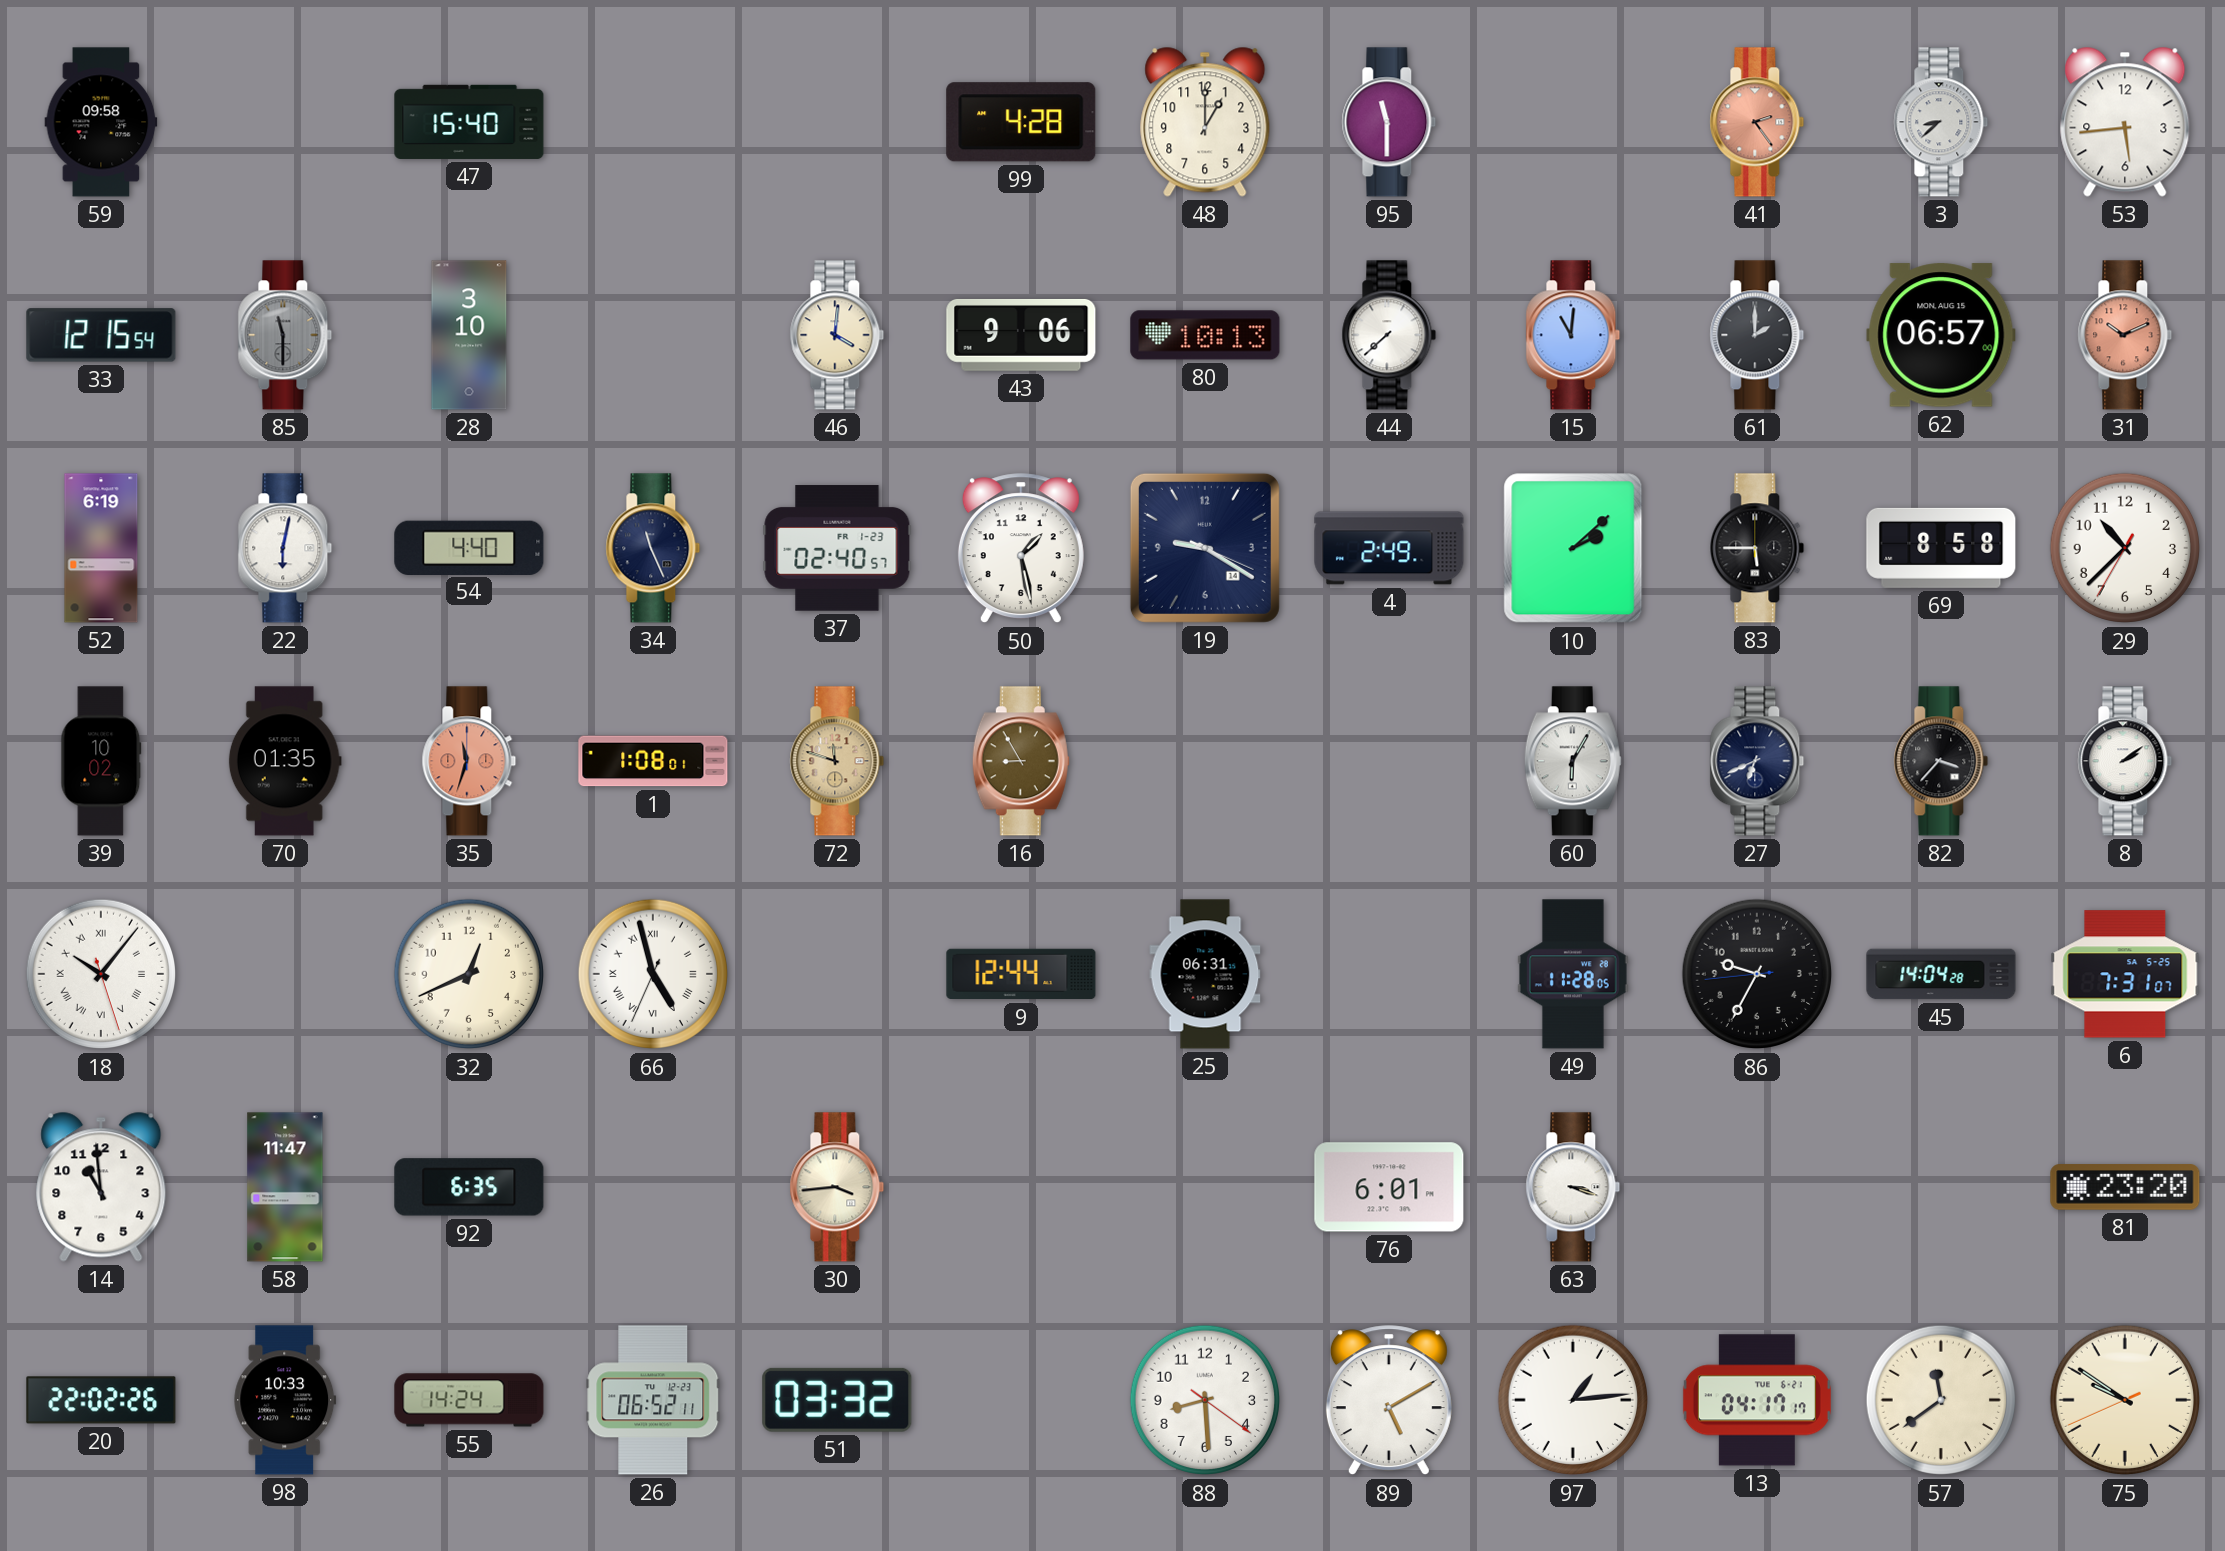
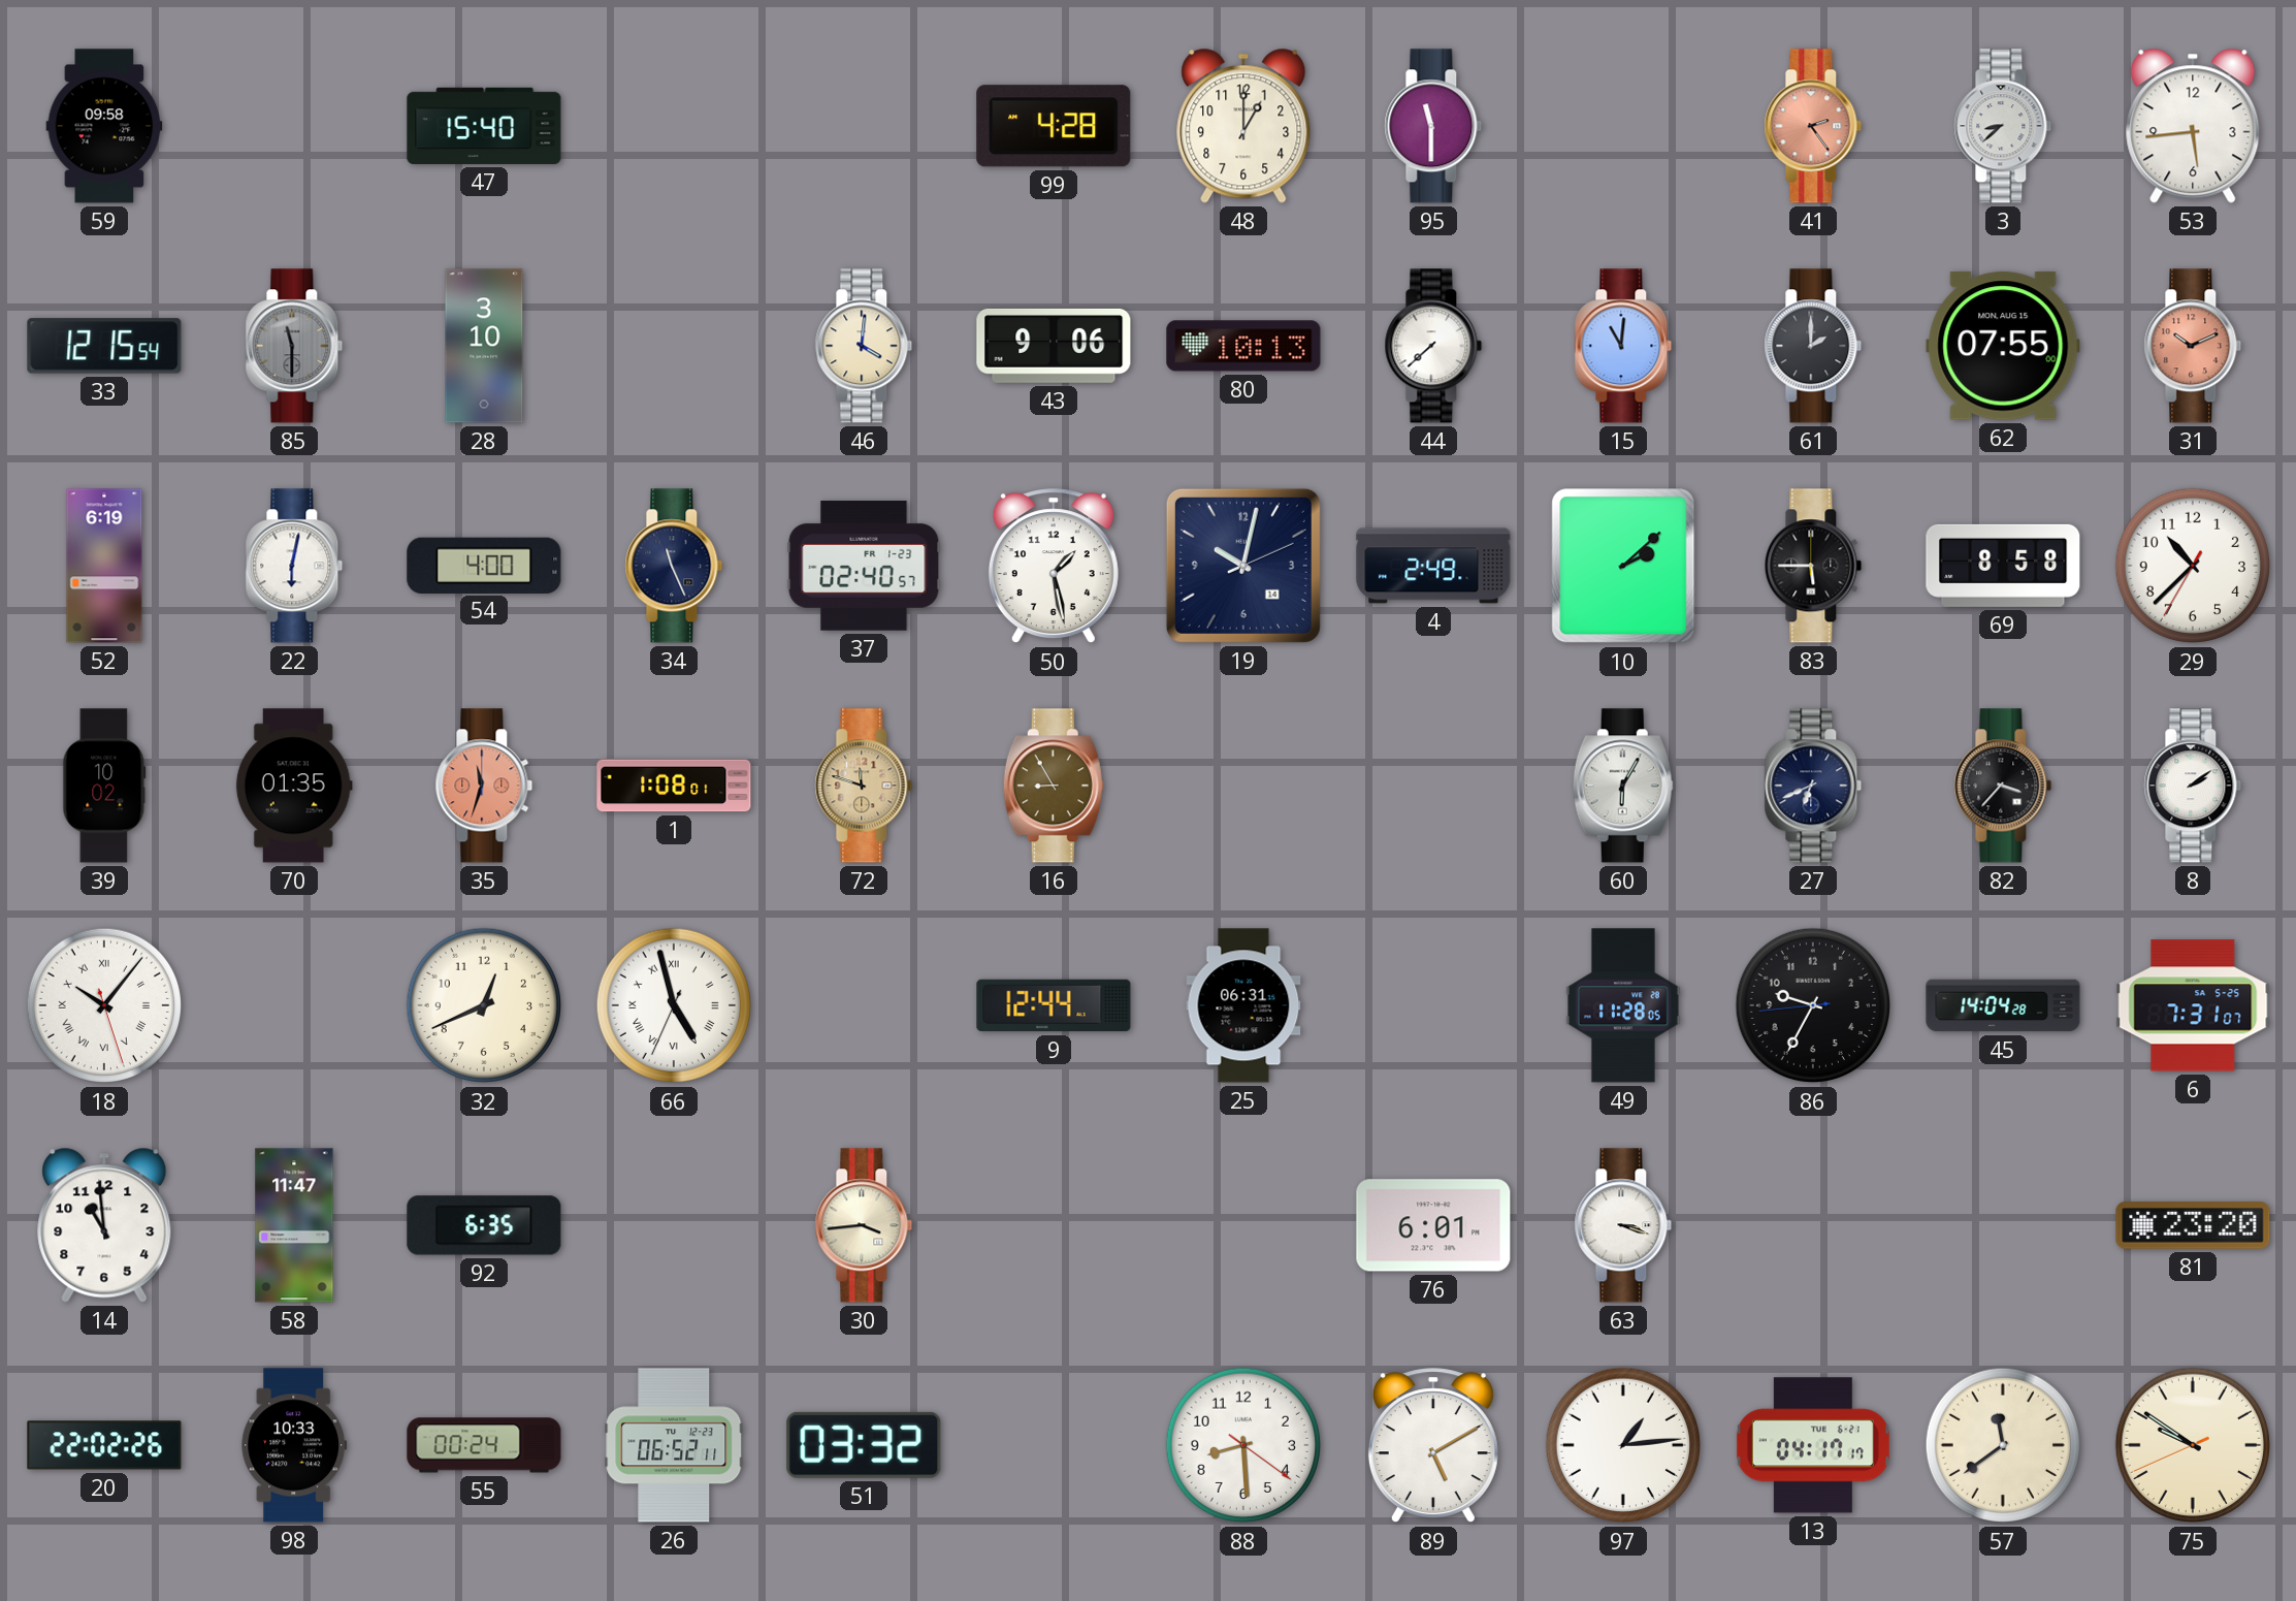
62: 06:57 -> 07:55
54: 4:40 -> 4:00
19: 9:20 -> 10:02
55: 14:24 -> 00:24
